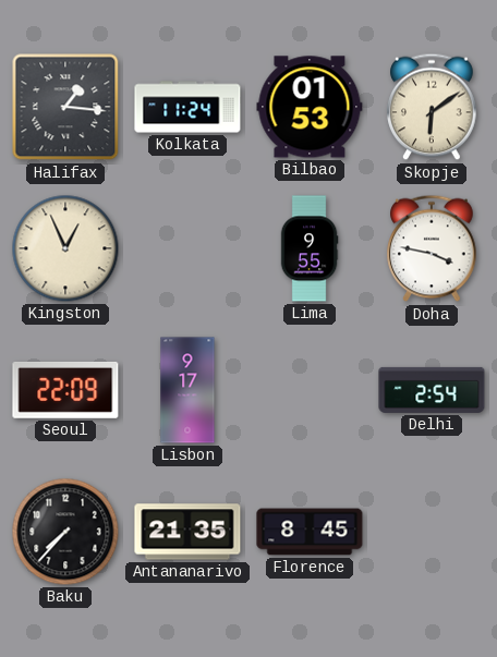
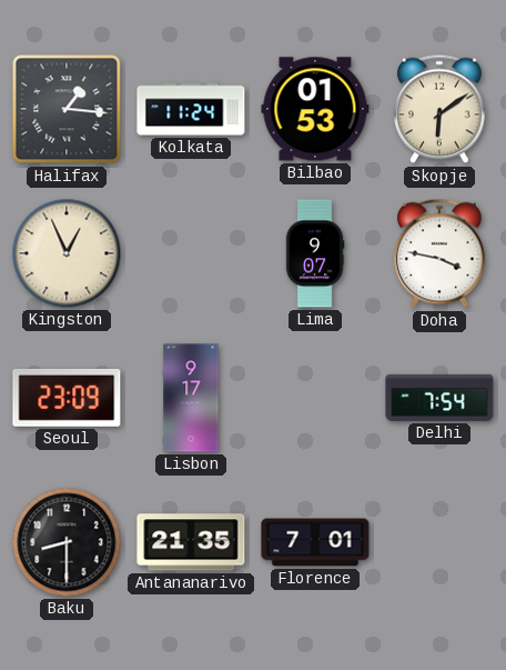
Lima: 9:55 -> 9:07
Seoul: 22:09 -> 23:09
Delhi: 2:54 -> 7:54
Baku: 7:37 -> 8:30
Florence: 8:45 -> 7:01
